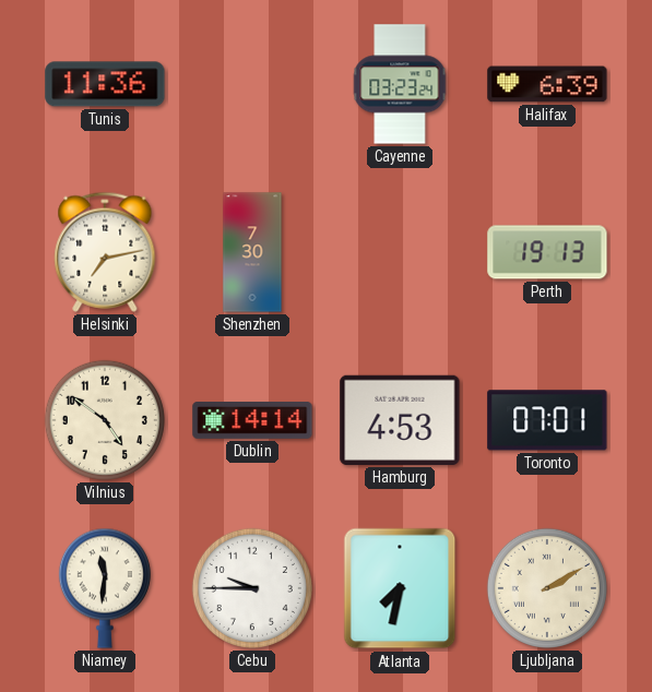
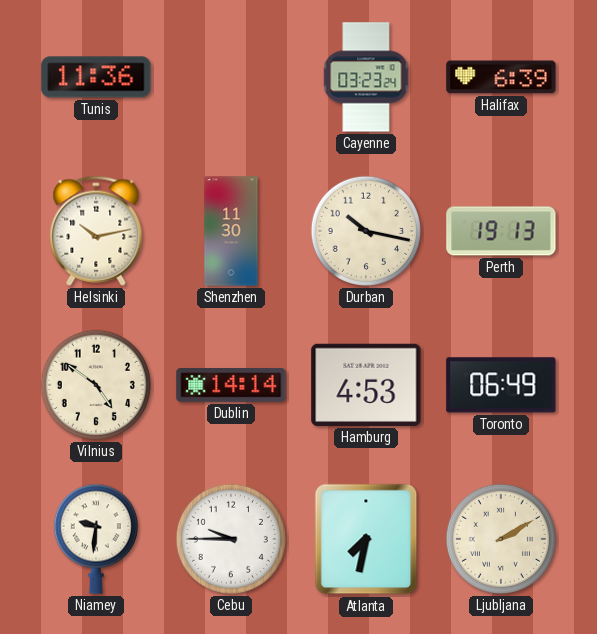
Helsinki: 7:13 -> 10:13
Shenzhen: 7:30 -> 11:30
Durban: none -> 10:17
Toronto: 07:01 -> 06:49
Niamey: 11:31 -> 9:31
